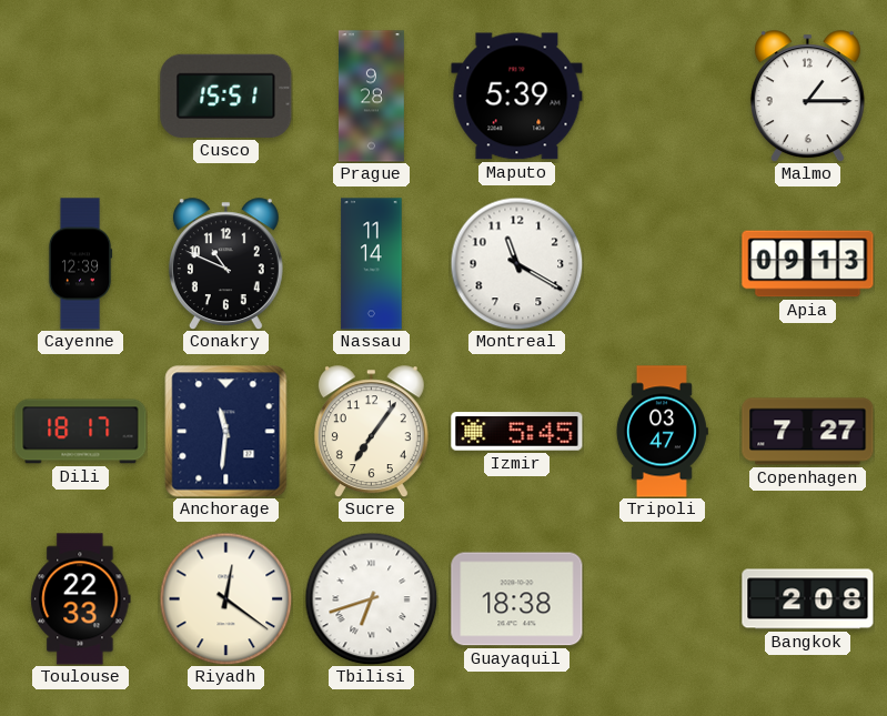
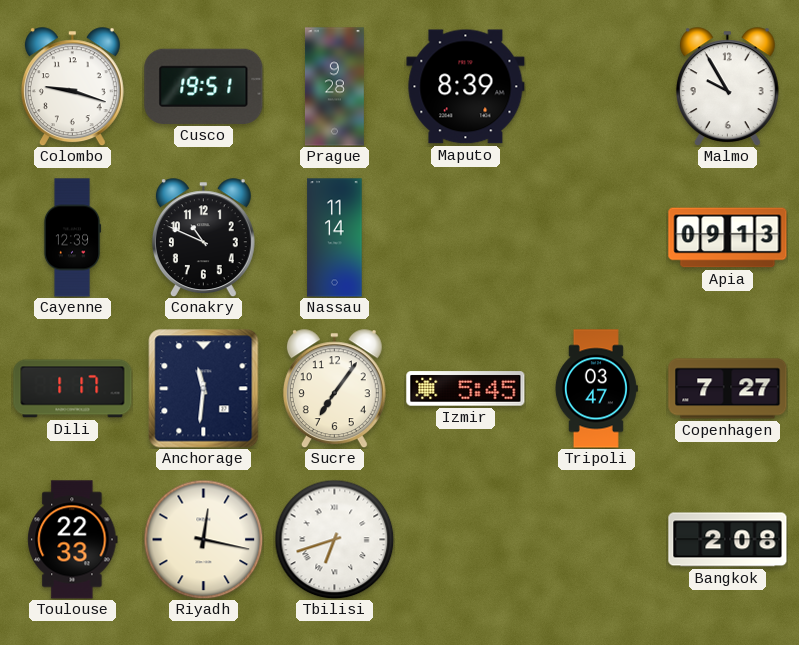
Colombo: none -> 9:18
Cusco: 15:51 -> 19:51
Maputo: 5:39 -> 8:39
Malmo: 1:15 -> 9:55
Montreal: 11:20 -> none
Dili: 18:17 -> 1:17
Riyadh: 12:21 -> 12:17
Guayaquil: 18:38 -> none
